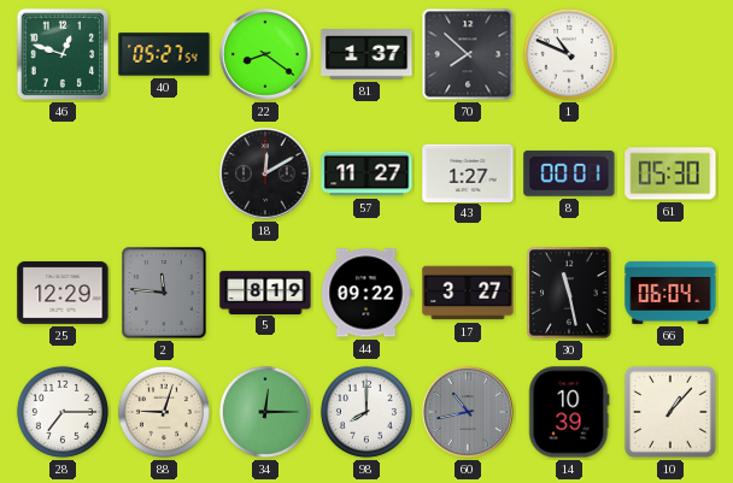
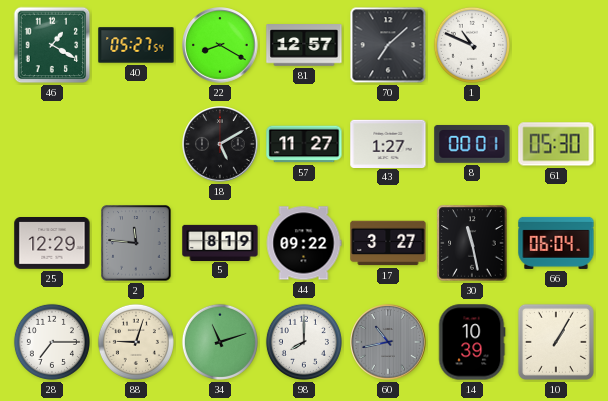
46: 12:48 -> 1:20
22: 8:21 -> 8:20
81: 1:37 -> 12:57
70: 7:52 -> 7:08
18: 12:10 -> 5:10
34: 12:15 -> 11:12
10: 1:07 -> 1:05
